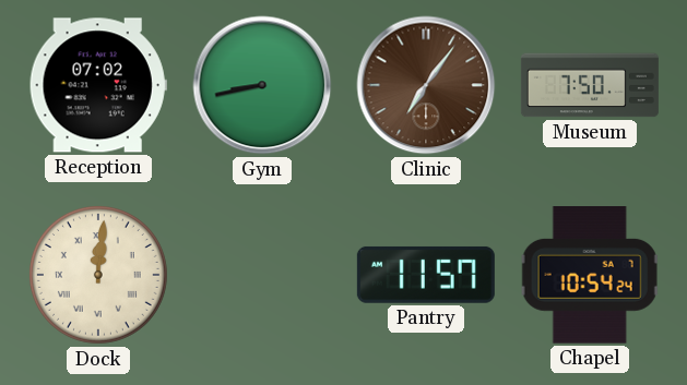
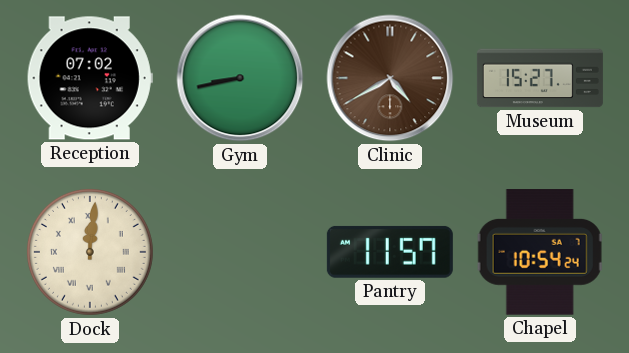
Clinic: 7:06 -> 4:40
Museum: 7:50 -> 15:27
